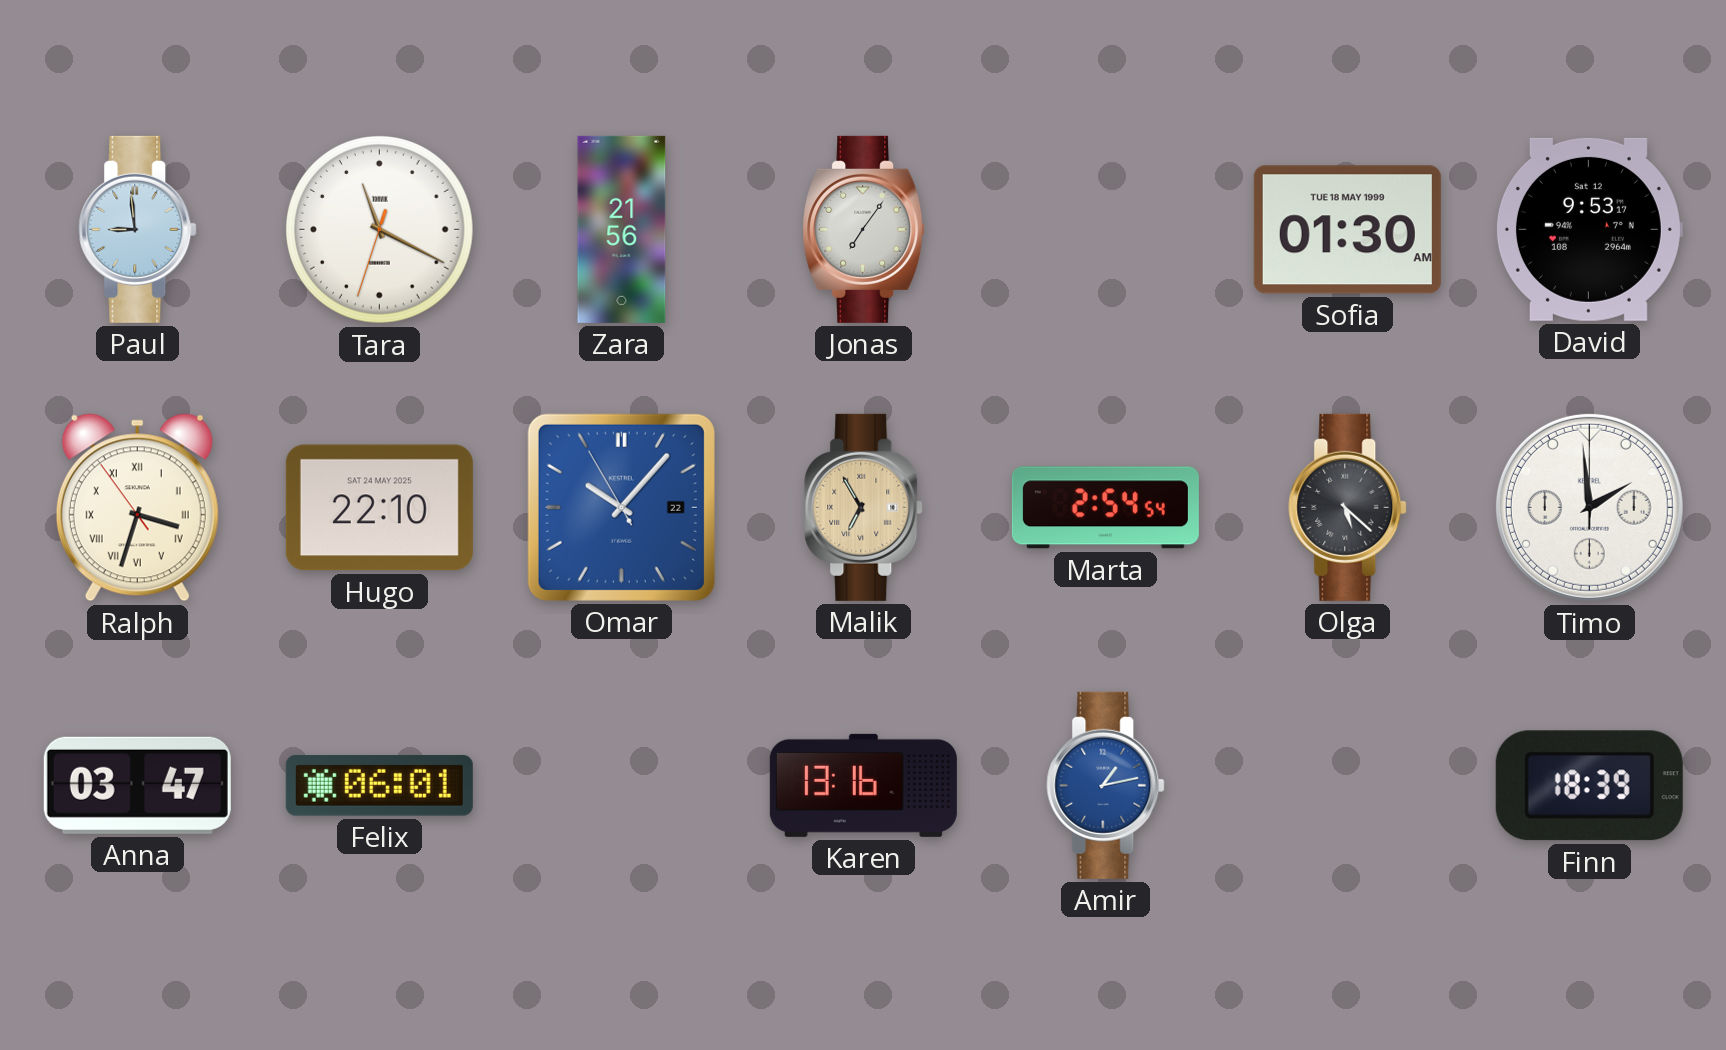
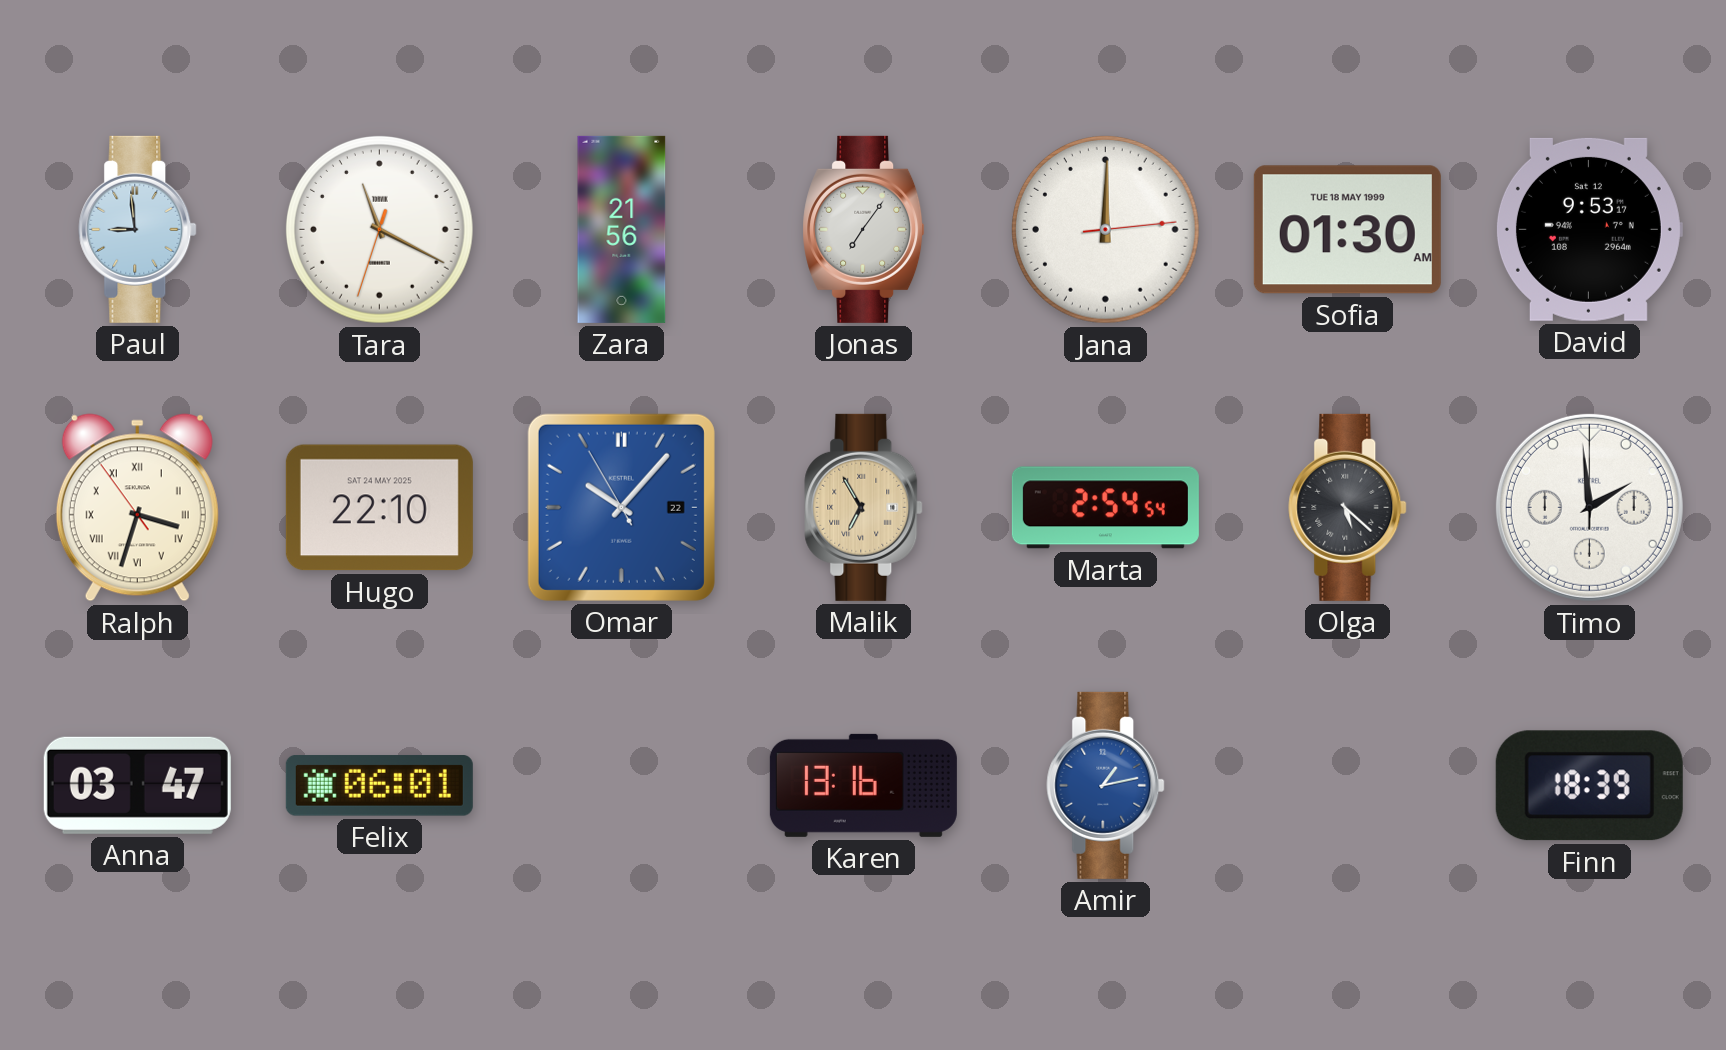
Jana: none -> 12:00
